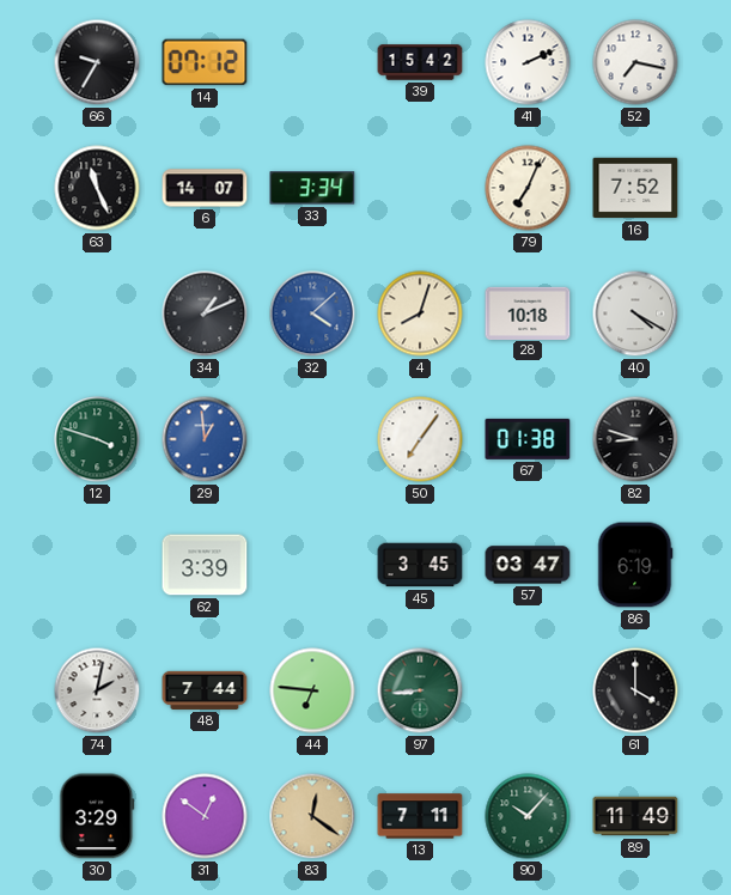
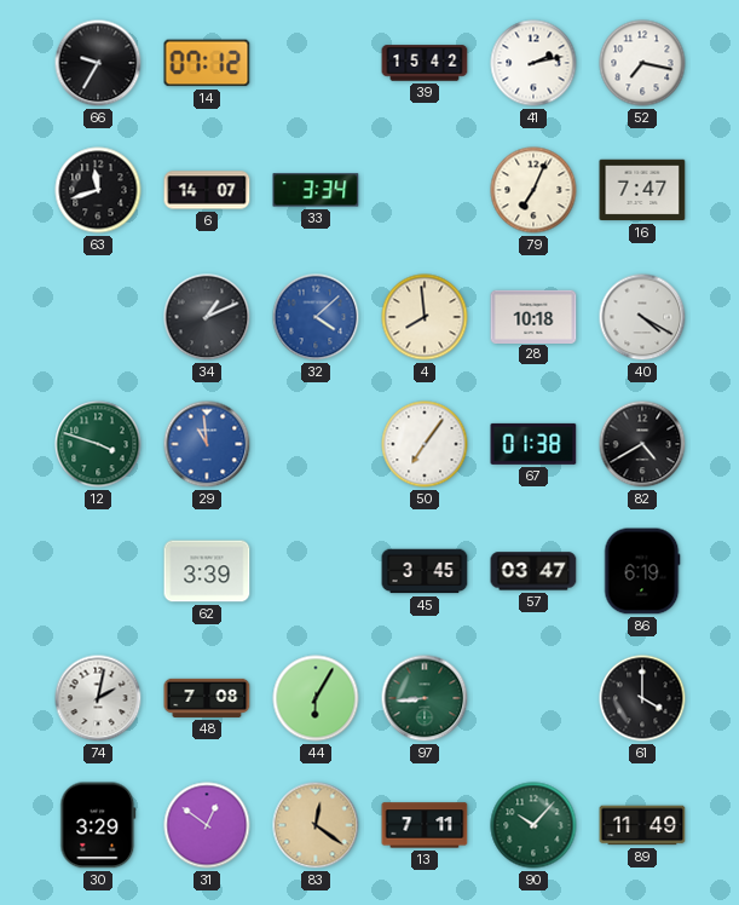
41: 2:11 -> 2:13
63: 11:26 -> 11:42
16: 7:52 -> 7:47
4: 8:03 -> 7:59
29: 12:59 -> 10:59
82: 8:48 -> 4:40
48: 7:44 -> 7:08
44: 6:46 -> 6:05
